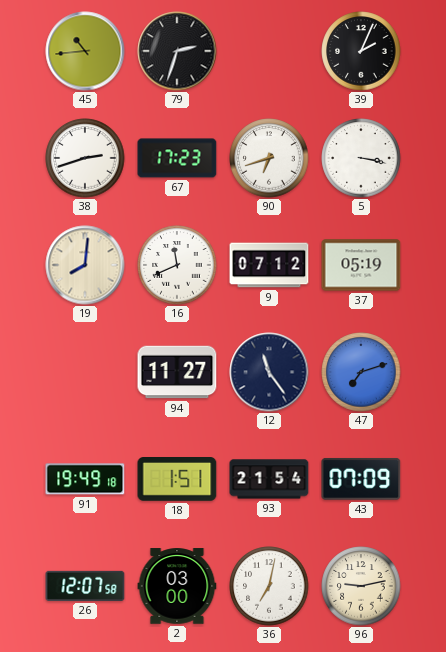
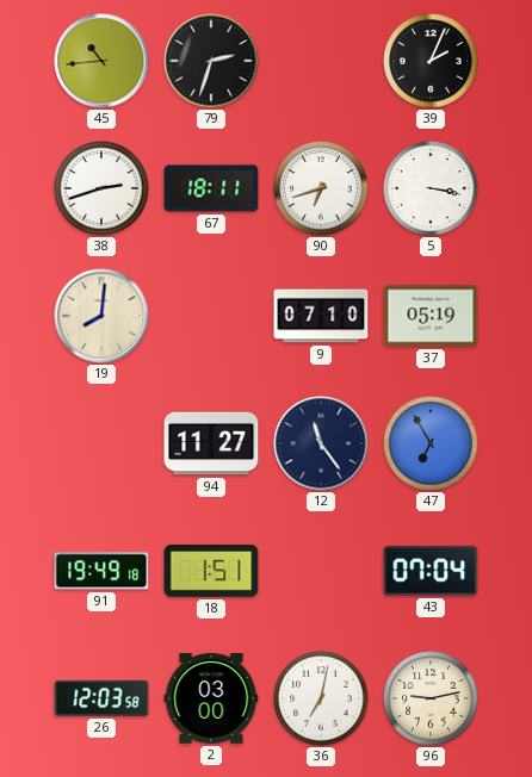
67: 17:23 -> 18:11
16: 11:41 -> none
9: 07:12 -> 07:10
47: 7:12 -> 6:55
93: 21:54 -> none
43: 07:09 -> 07:04
26: 12:07 -> 12:03
